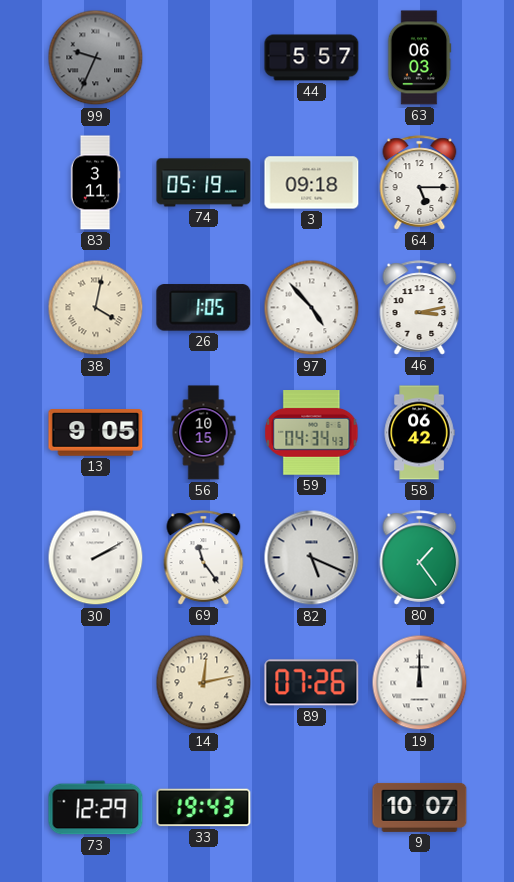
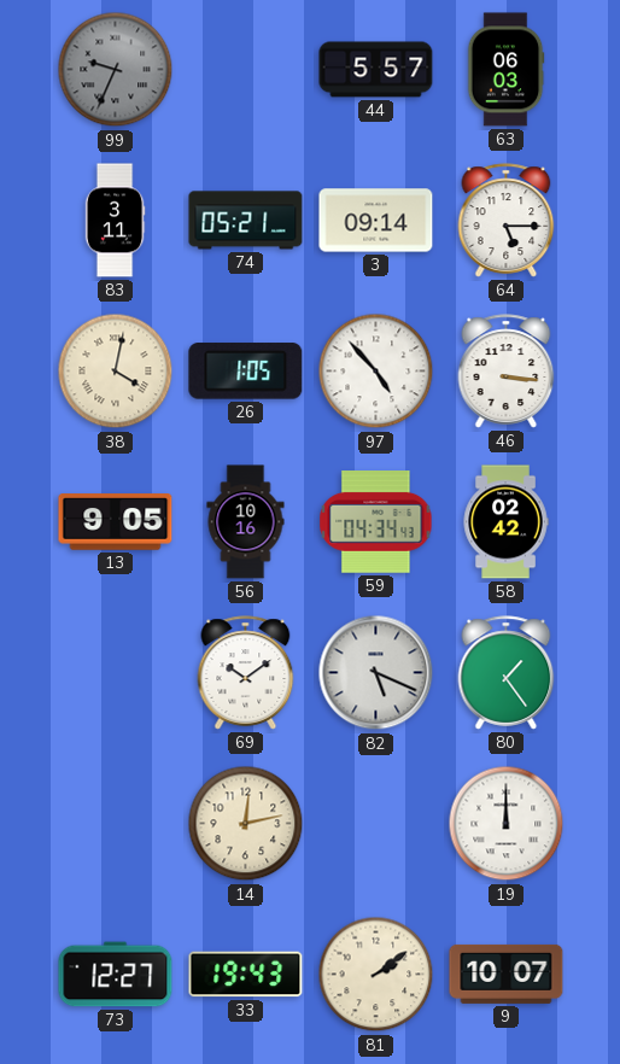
74: 05:19 -> 05:21
3: 09:18 -> 09:14
46: 3:13 -> 3:16
56: 10:15 -> 10:16
58: 06:42 -> 02:42
30: 2:10 -> none
69: 11:24 -> 10:09
89: 07:26 -> none
73: 12:29 -> 12:27
81: none -> 2:09
